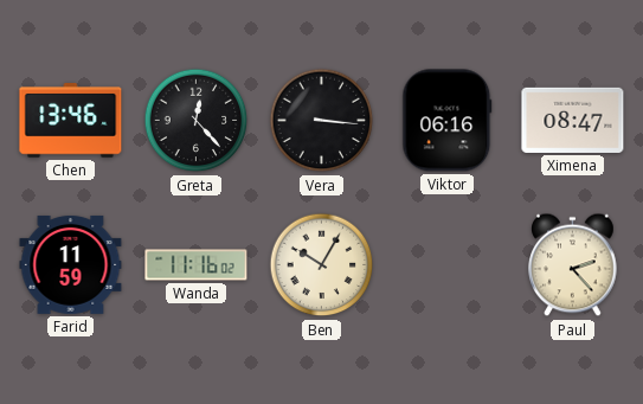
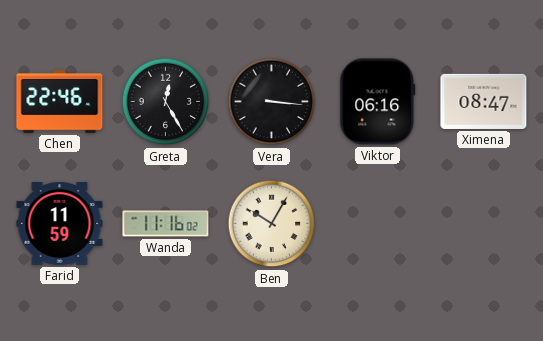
Chen: 13:46 -> 22:46
Greta: 12:23 -> 12:25
Paul: 2:23 -> none
